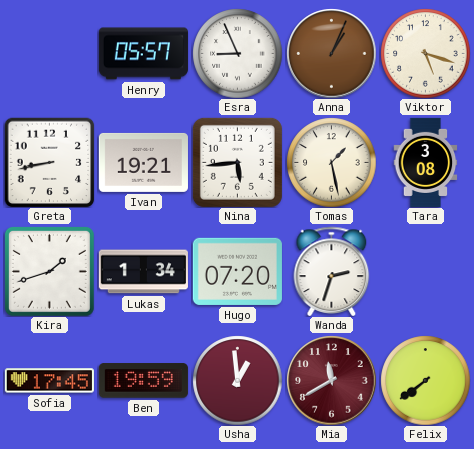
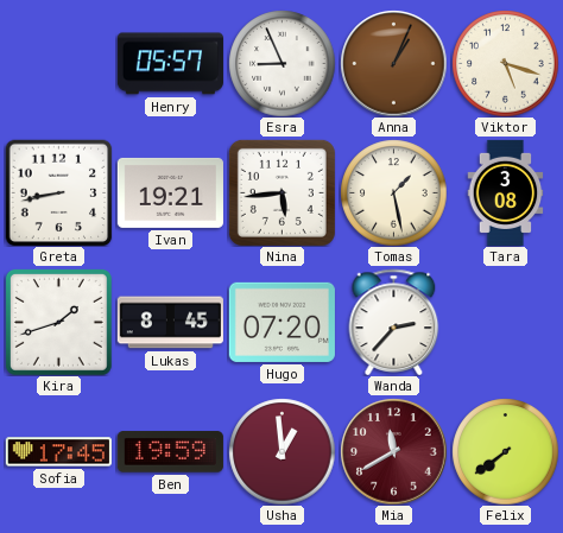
Lukas: 1:34 -> 8:45
Wanda: 2:33 -> 2:37
